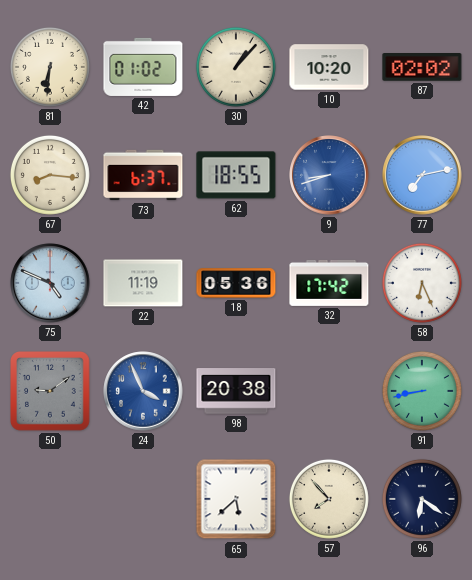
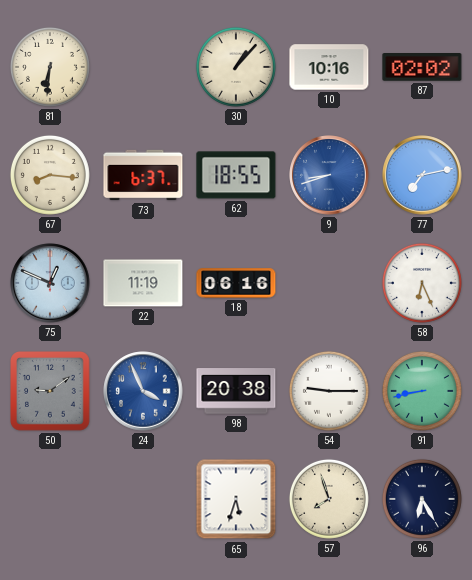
42: 01:02 -> none
10: 10:20 -> 10:16
75: 4:49 -> 12:49
18: 05:36 -> 06:16
32: 17:42 -> none
54: none -> 9:15
65: 5:38 -> 5:33
57: 7:53 -> 7:57
96: 6:21 -> 6:25
